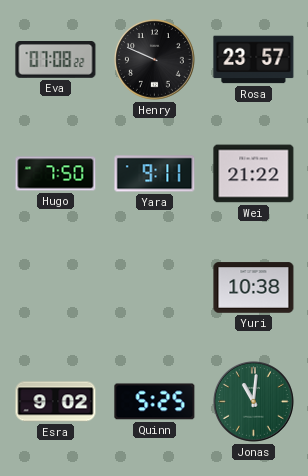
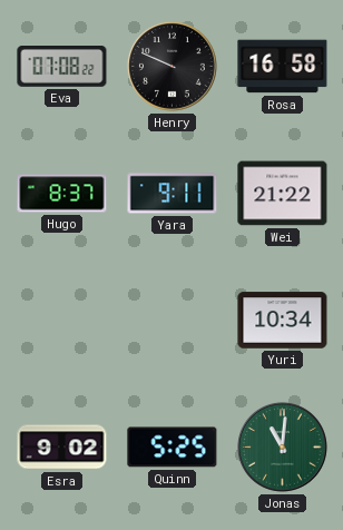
Rosa: 23:57 -> 16:58
Hugo: 7:50 -> 8:37
Yuri: 10:38 -> 10:34
